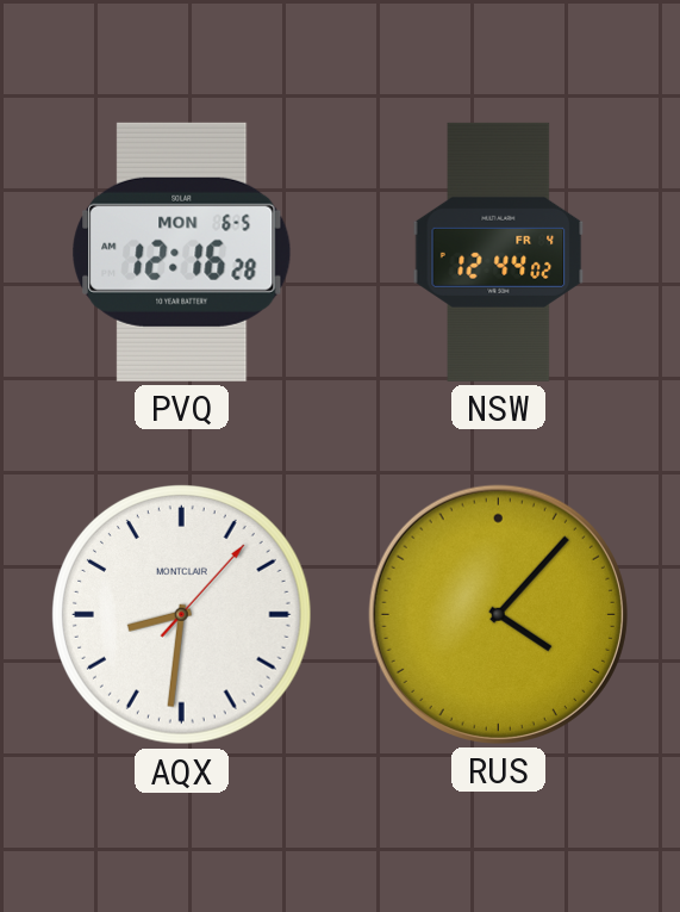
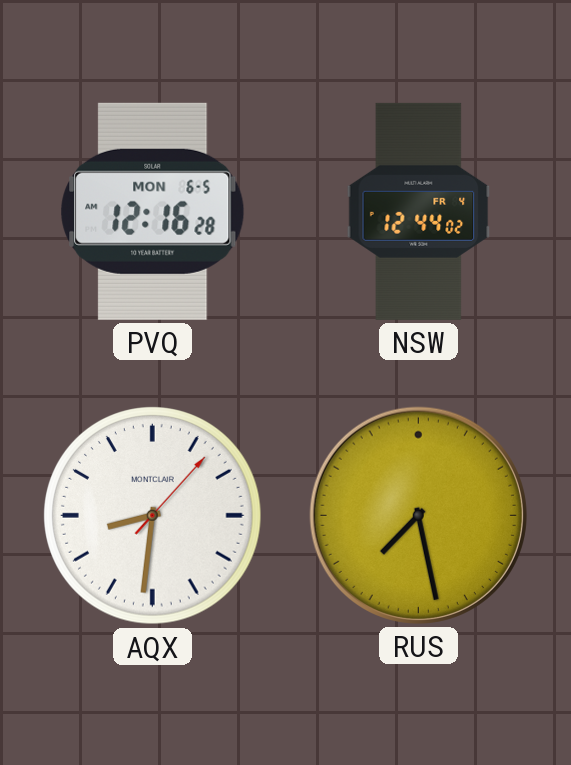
RUS: 4:07 -> 7:28
